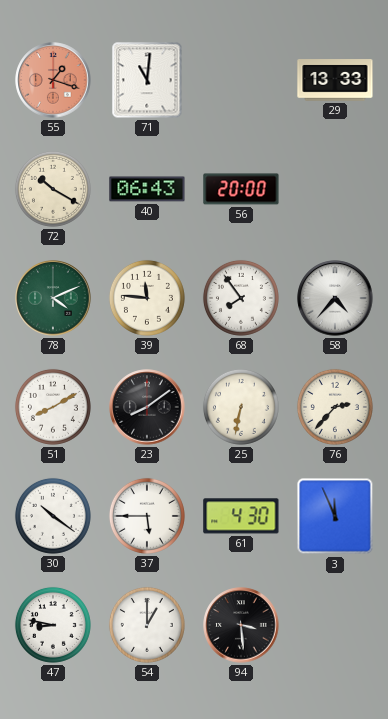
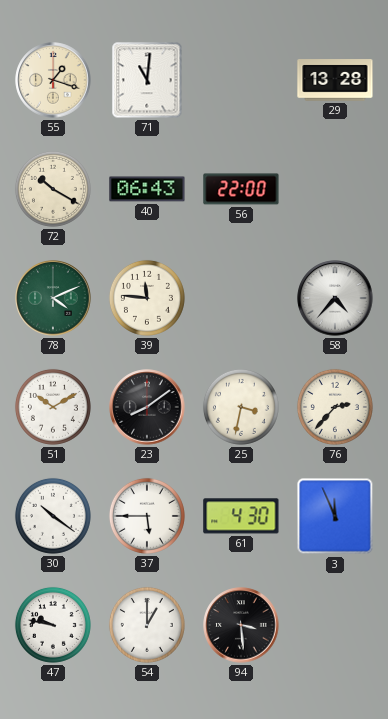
55 dial: salmon -> cream
29: 13:33 -> 13:28
56: 20:00 -> 22:00
68: 7:54 -> none
51: 8:10 -> 10:10
25: 6:32 -> 3:32
47: 8:47 -> 9:47
